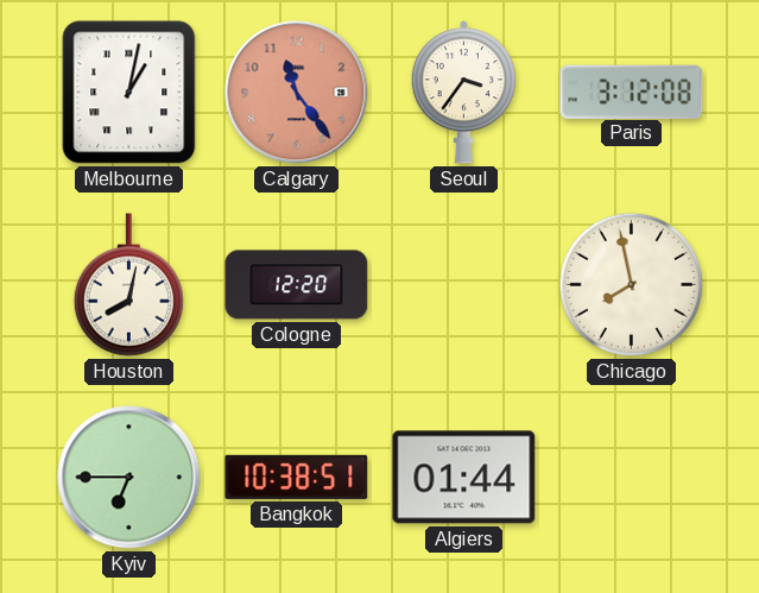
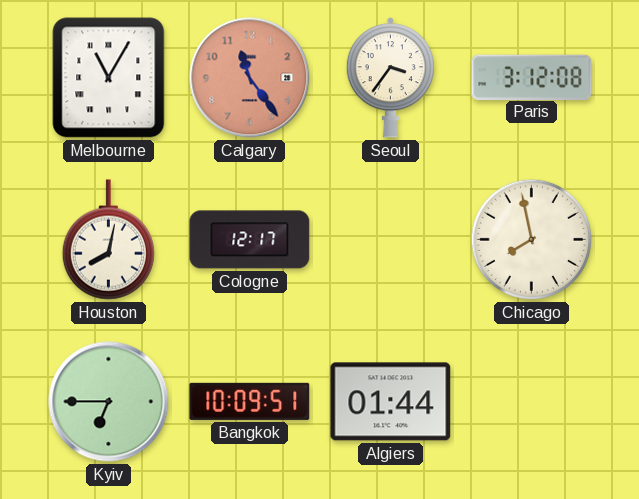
Melbourne: 1:02 -> 11:05
Cologne: 12:20 -> 12:17
Bangkok: 10:38 -> 10:09
